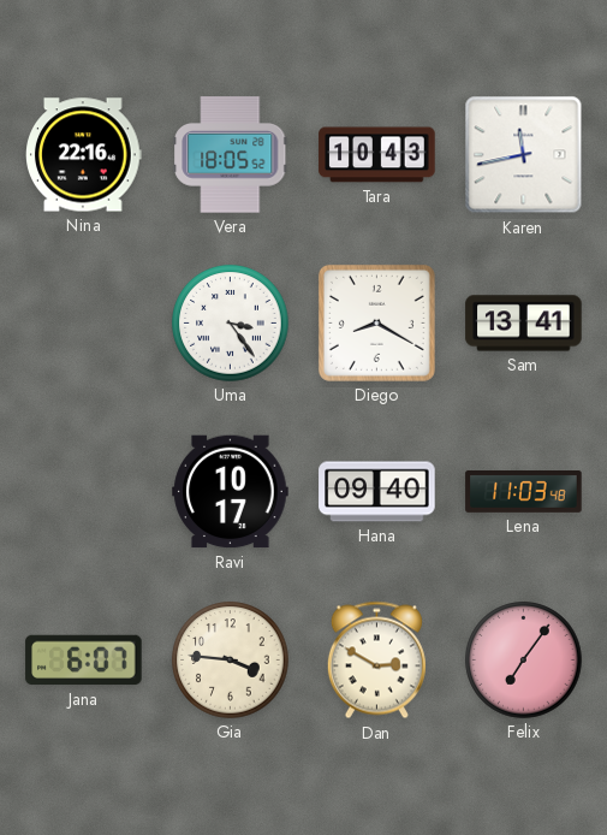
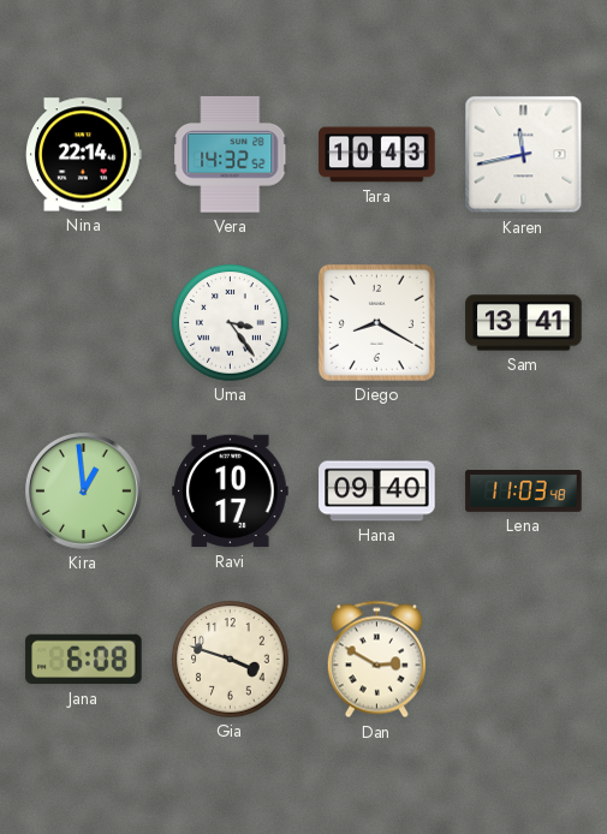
Nina: 22:16 -> 22:14
Vera: 18:05 -> 14:32
Kira: none -> 12:59
Jana: 6:07 -> 6:08
Gia: 3:46 -> 3:48
Felix: 7:06 -> none
